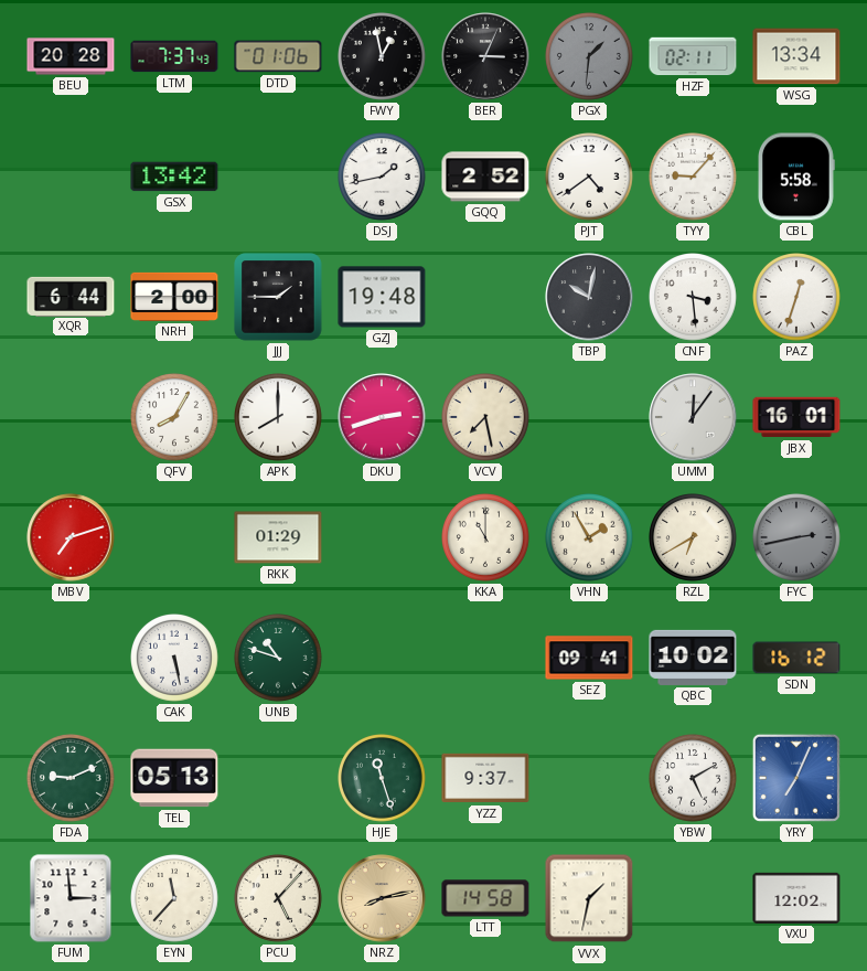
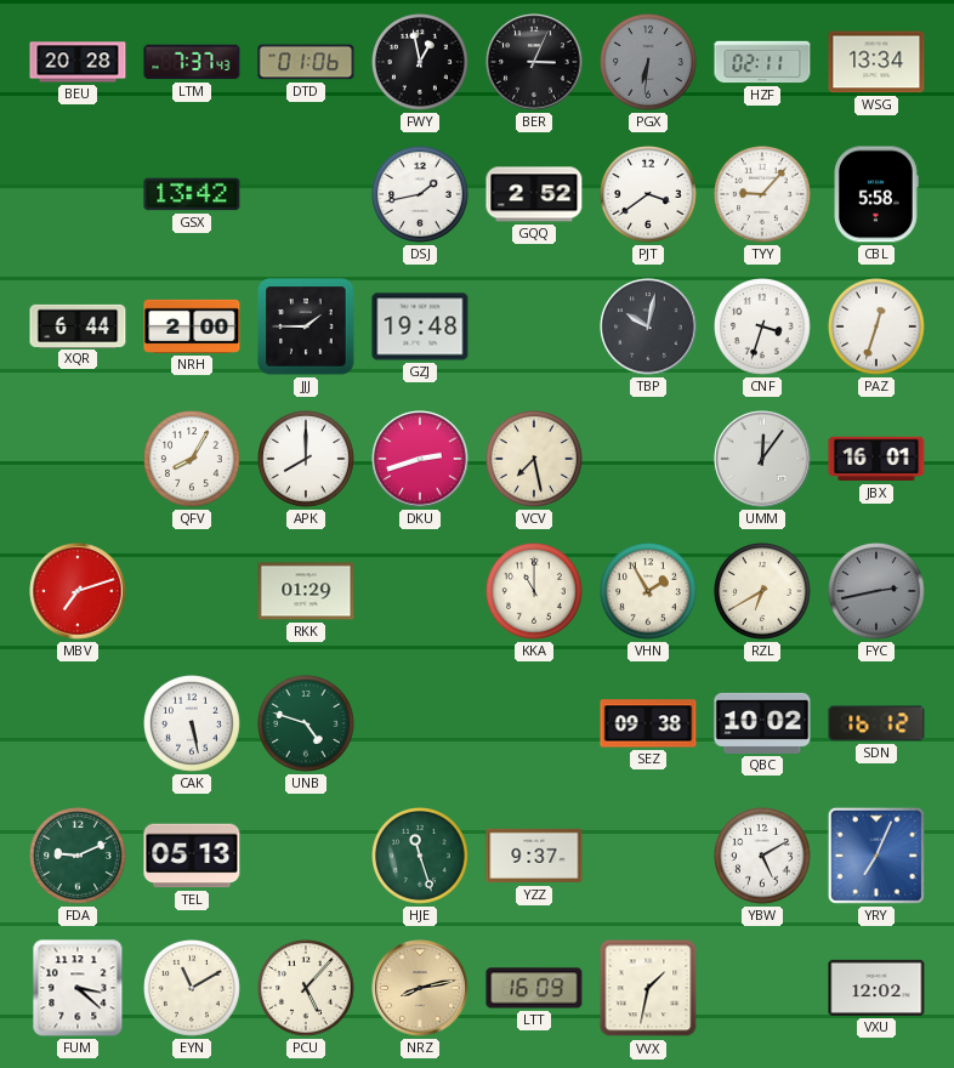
PGX: 1:31 -> 6:31
PJT: 4:39 -> 3:39
CNF: 3:29 -> 3:33
UNB: 10:48 -> 4:48
SEZ: 09:41 -> 09:38
FUM: 2:59 -> 3:22
EYN: 11:37 -> 11:10
LTT: 14:58 -> 16:09
